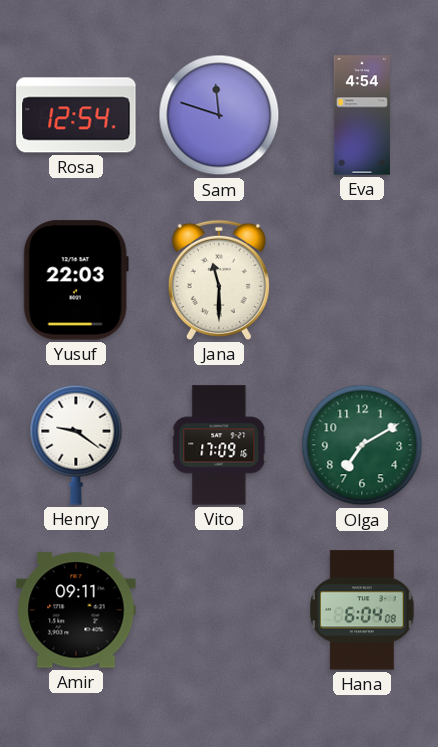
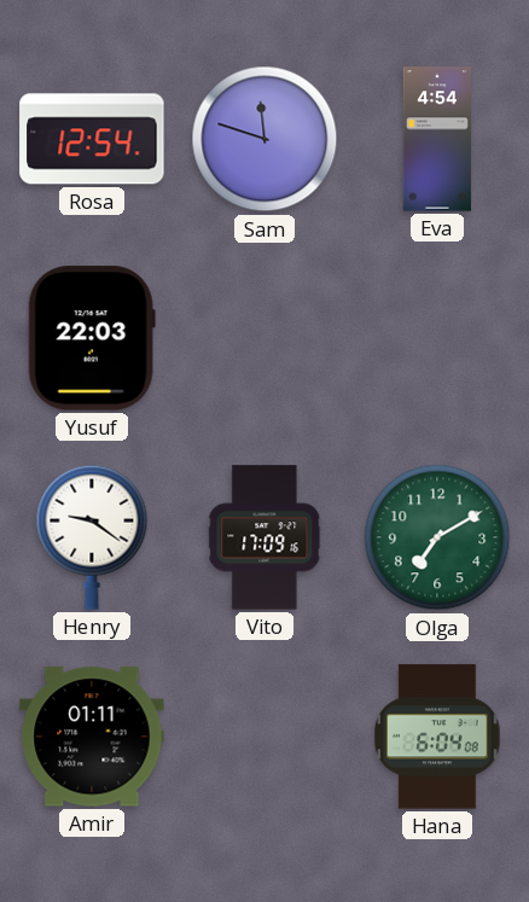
Jana: 11:30 -> none
Amir: 09:11 -> 01:11
